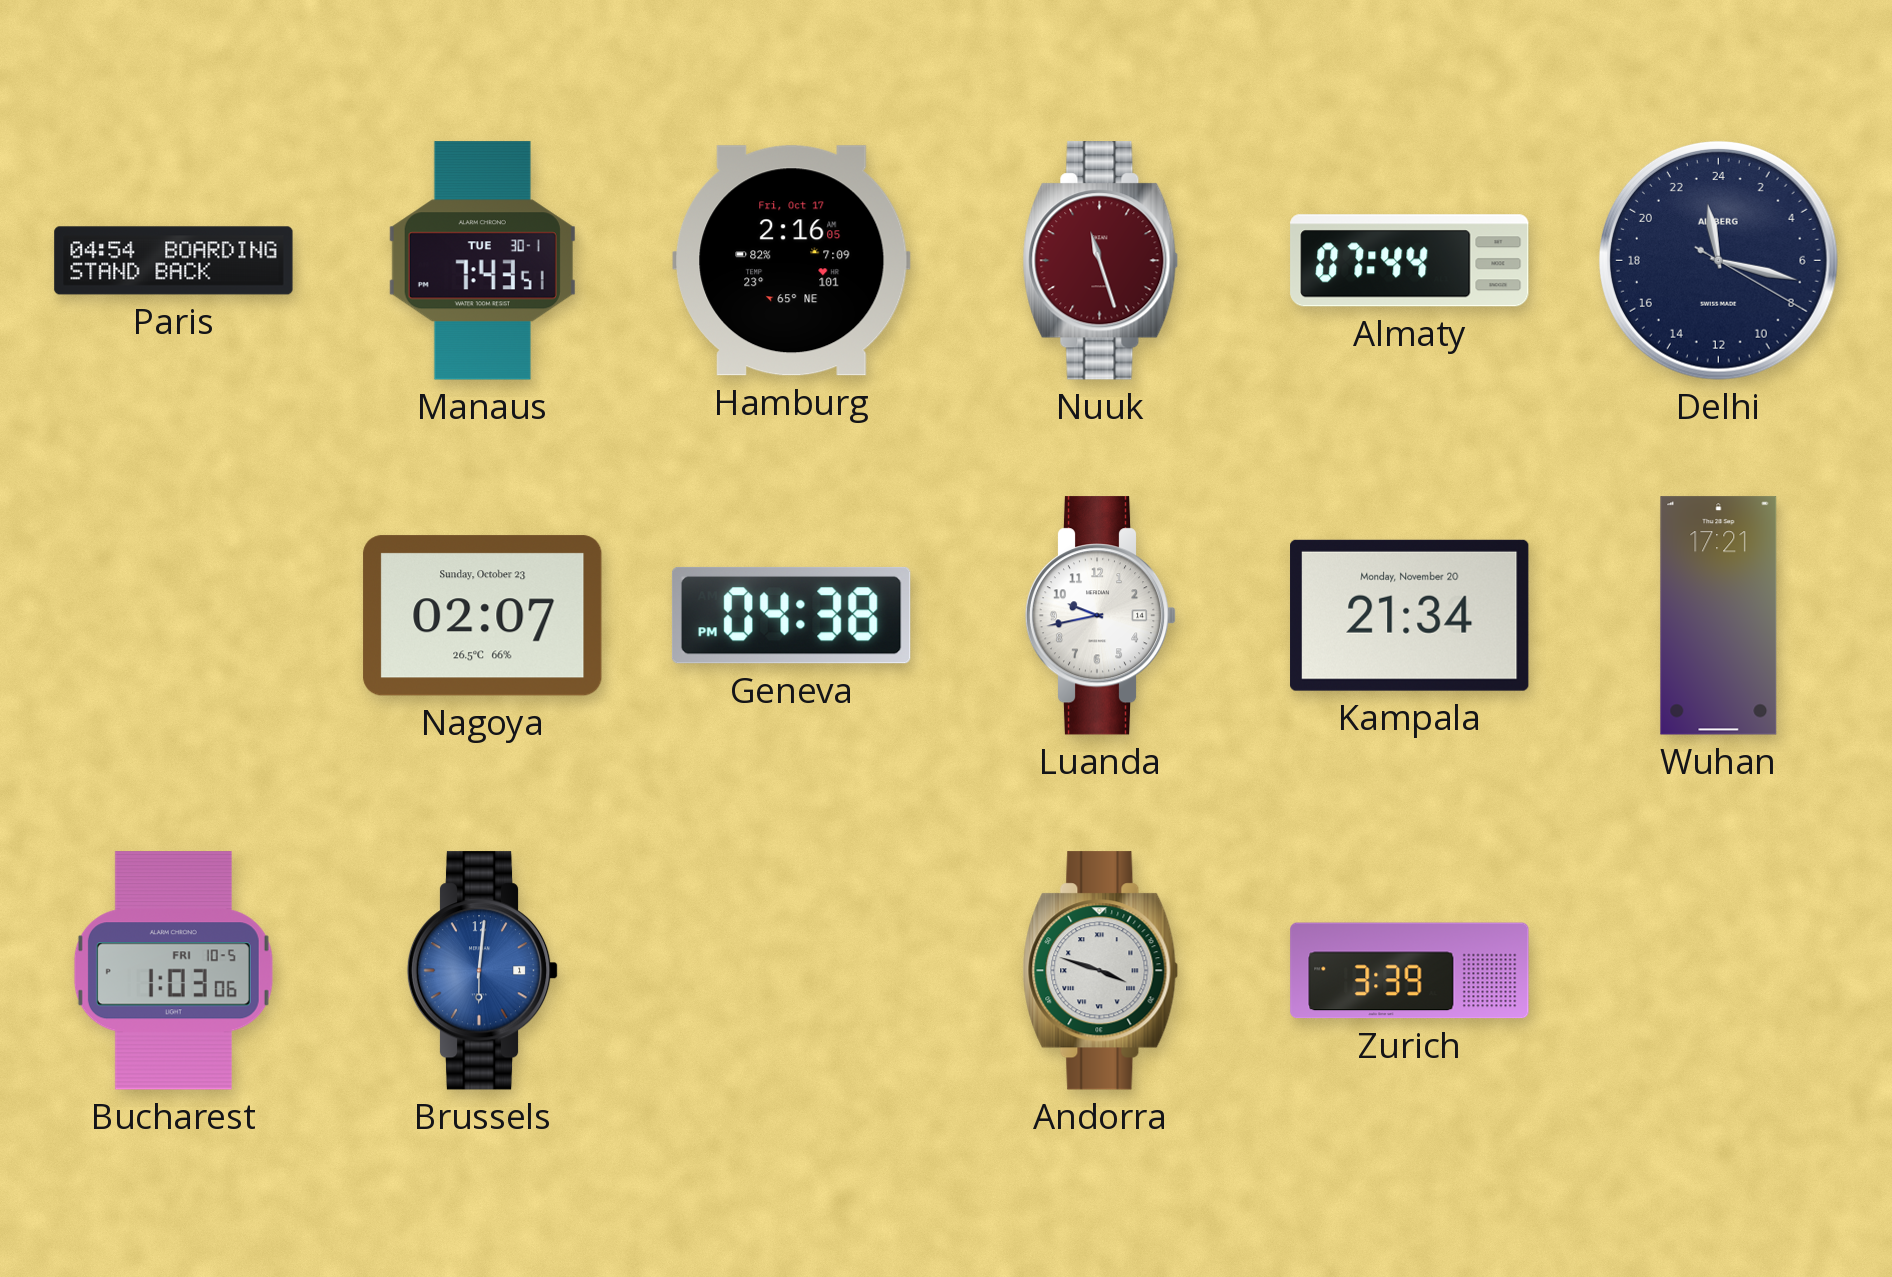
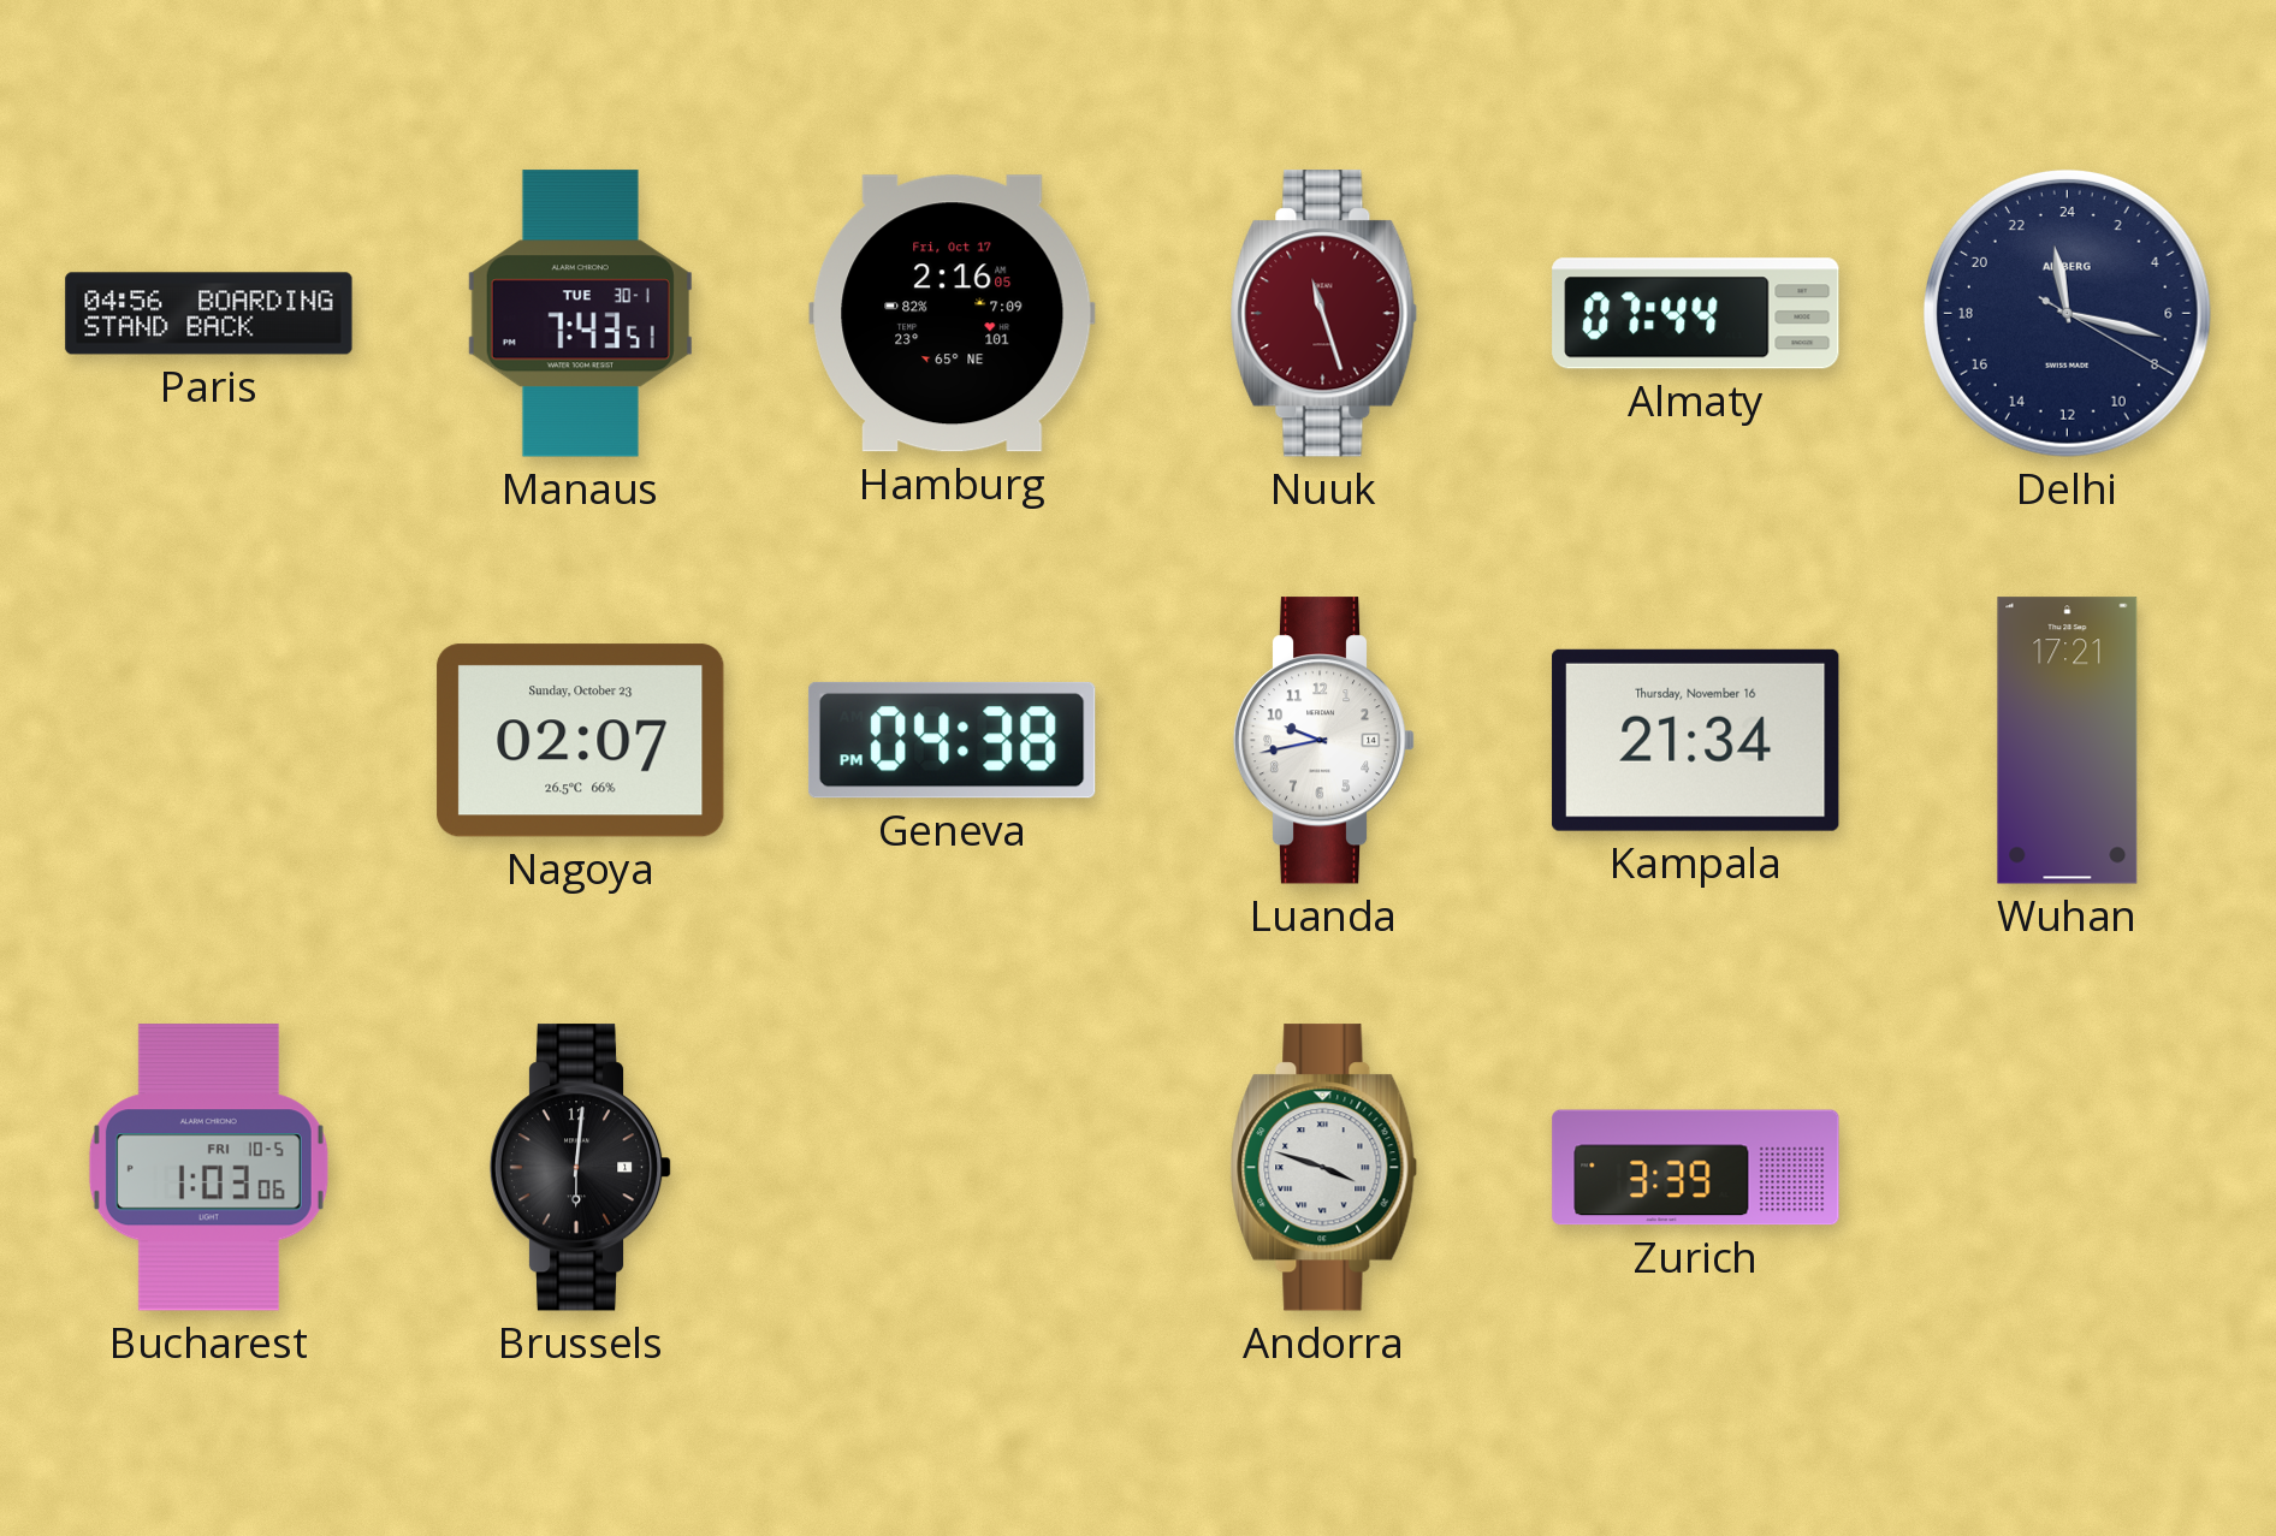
Paris: 04:54 -> 04:56
Kampala date: Monday, November 20 -> Thursday, November 16
Brussels dial: blue -> black
